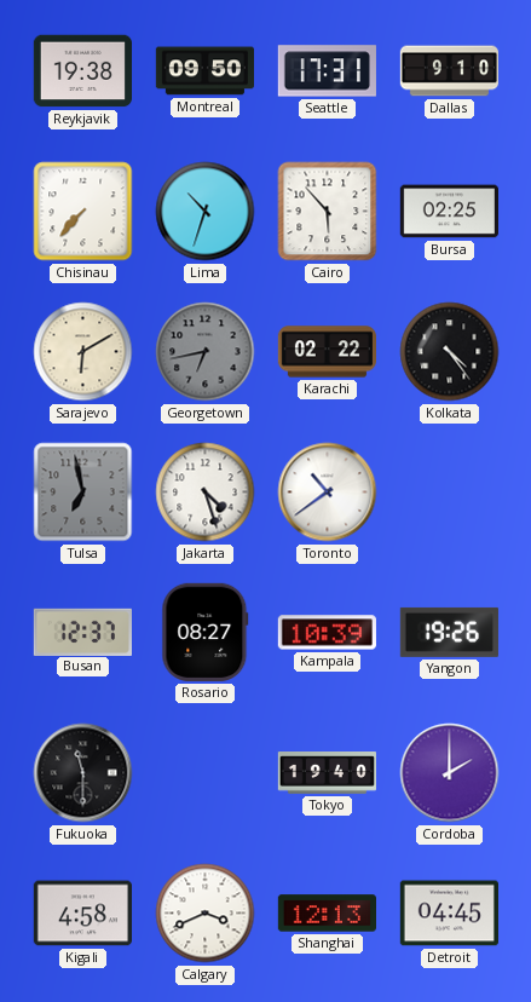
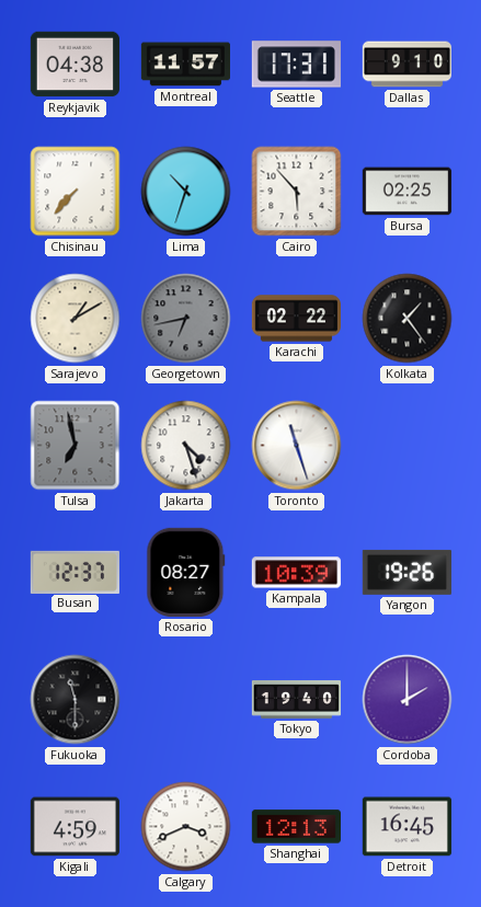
Reykjavik: 19:38 -> 04:38
Montreal: 09:50 -> 11:57
Sarajevo: 6:10 -> 1:10
Kolkata: 4:24 -> 1:24
Toronto: 10:39 -> 11:27
Kigali: 4:58 -> 4:59
Detroit: 04:45 -> 16:45
